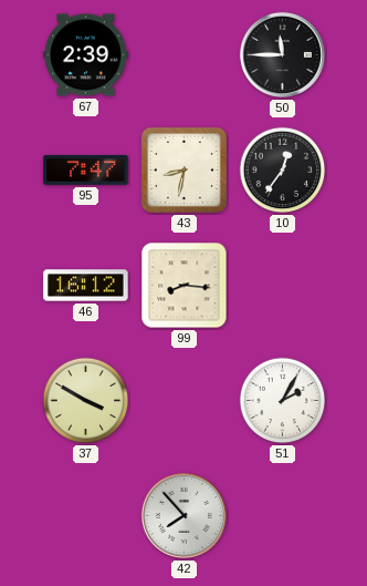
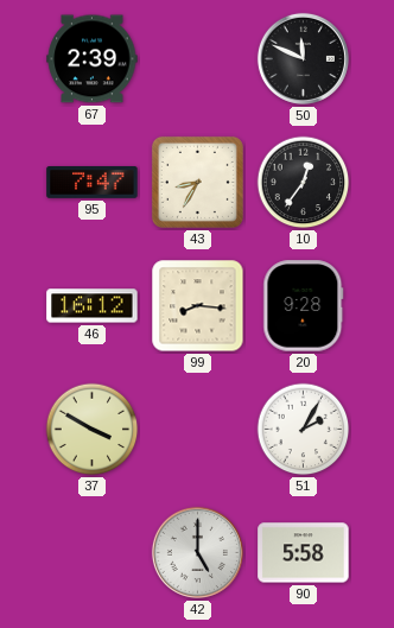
50: 11:45 -> 11:49
43: 8:32 -> 8:35
20: none -> 9:28
42: 7:53 -> 5:00
90: none -> 5:58
